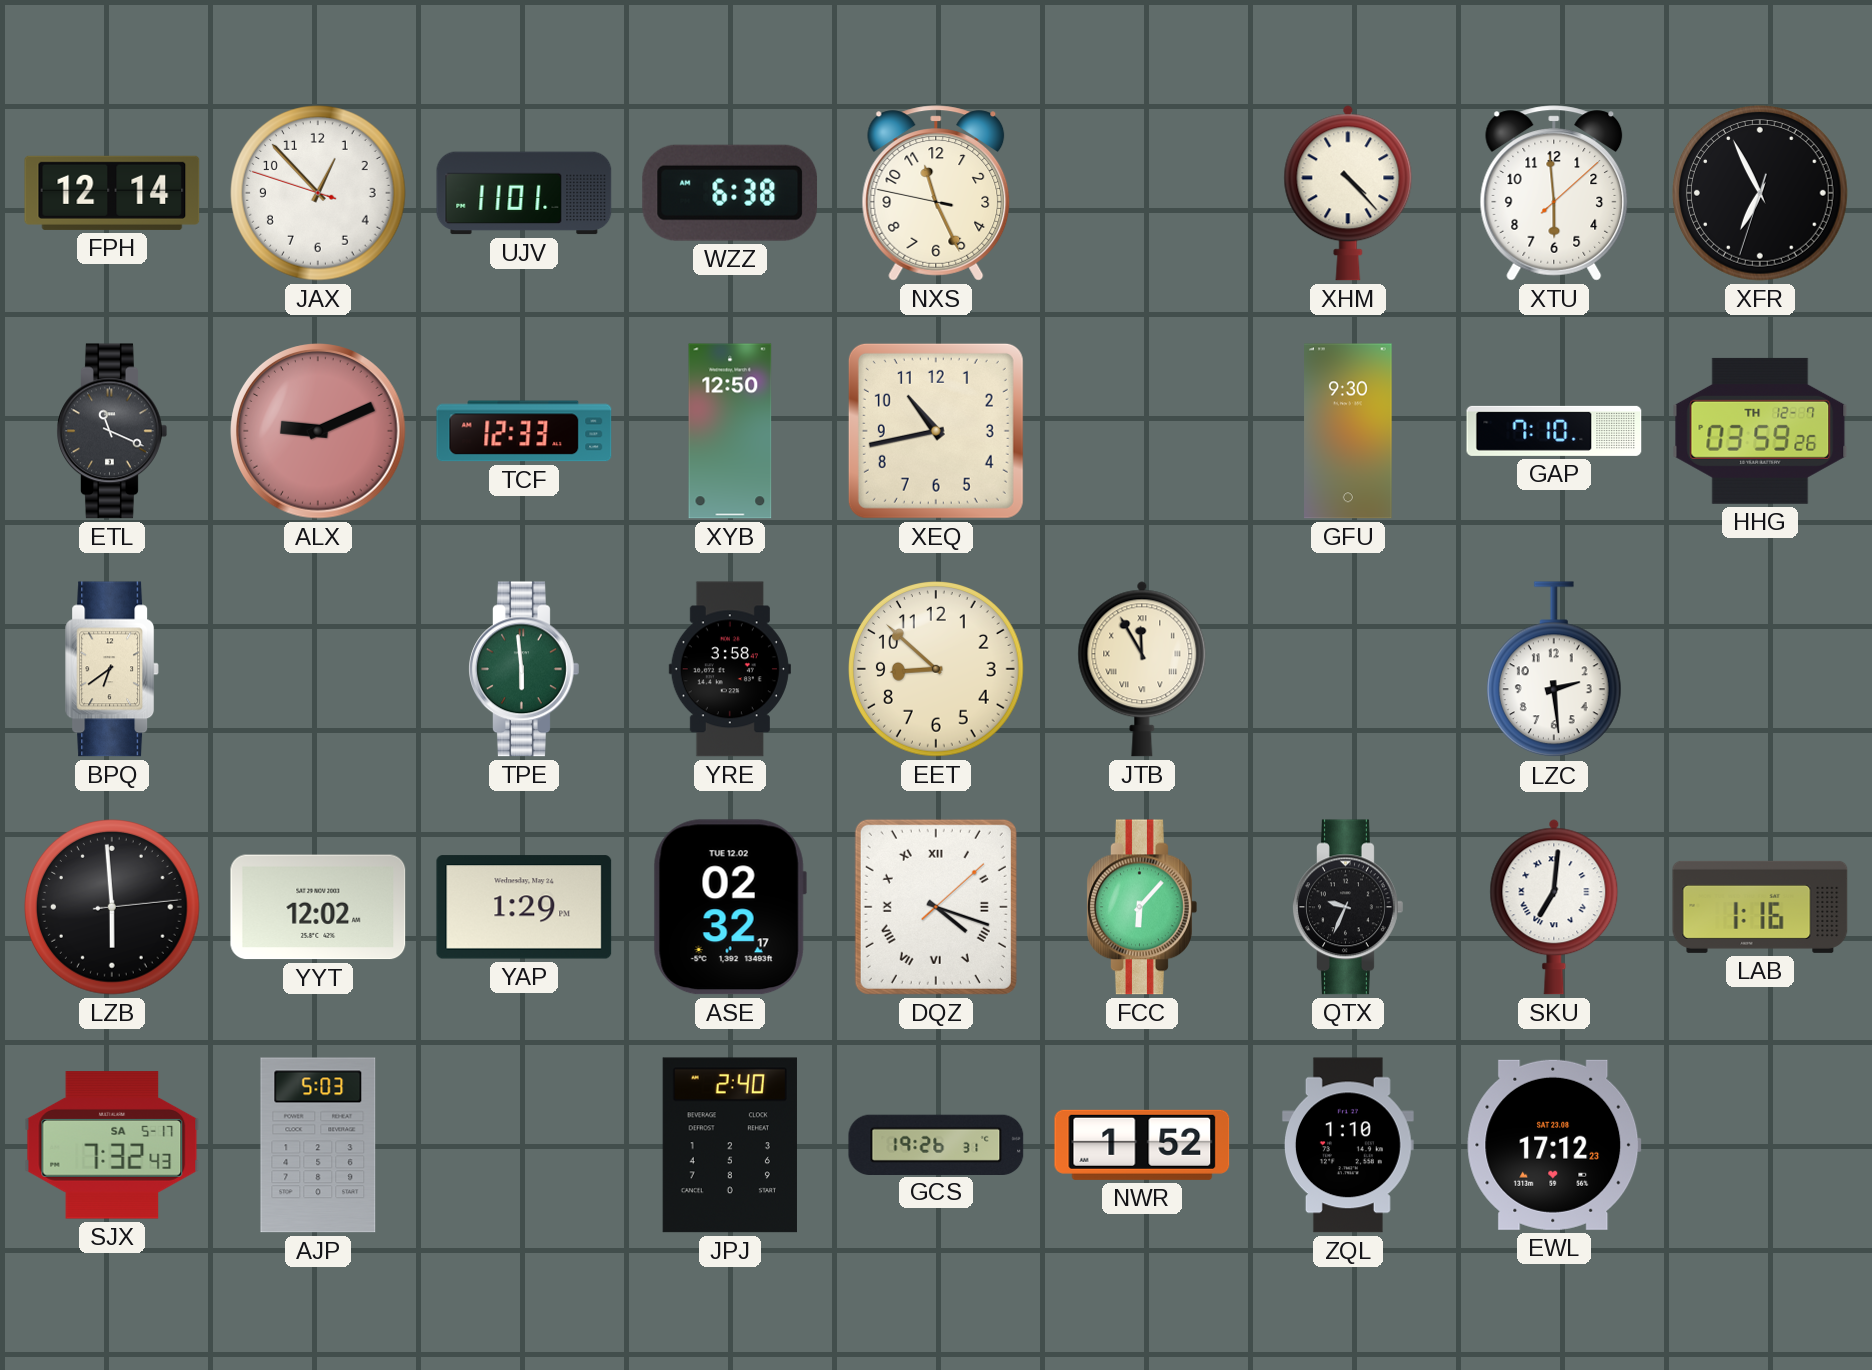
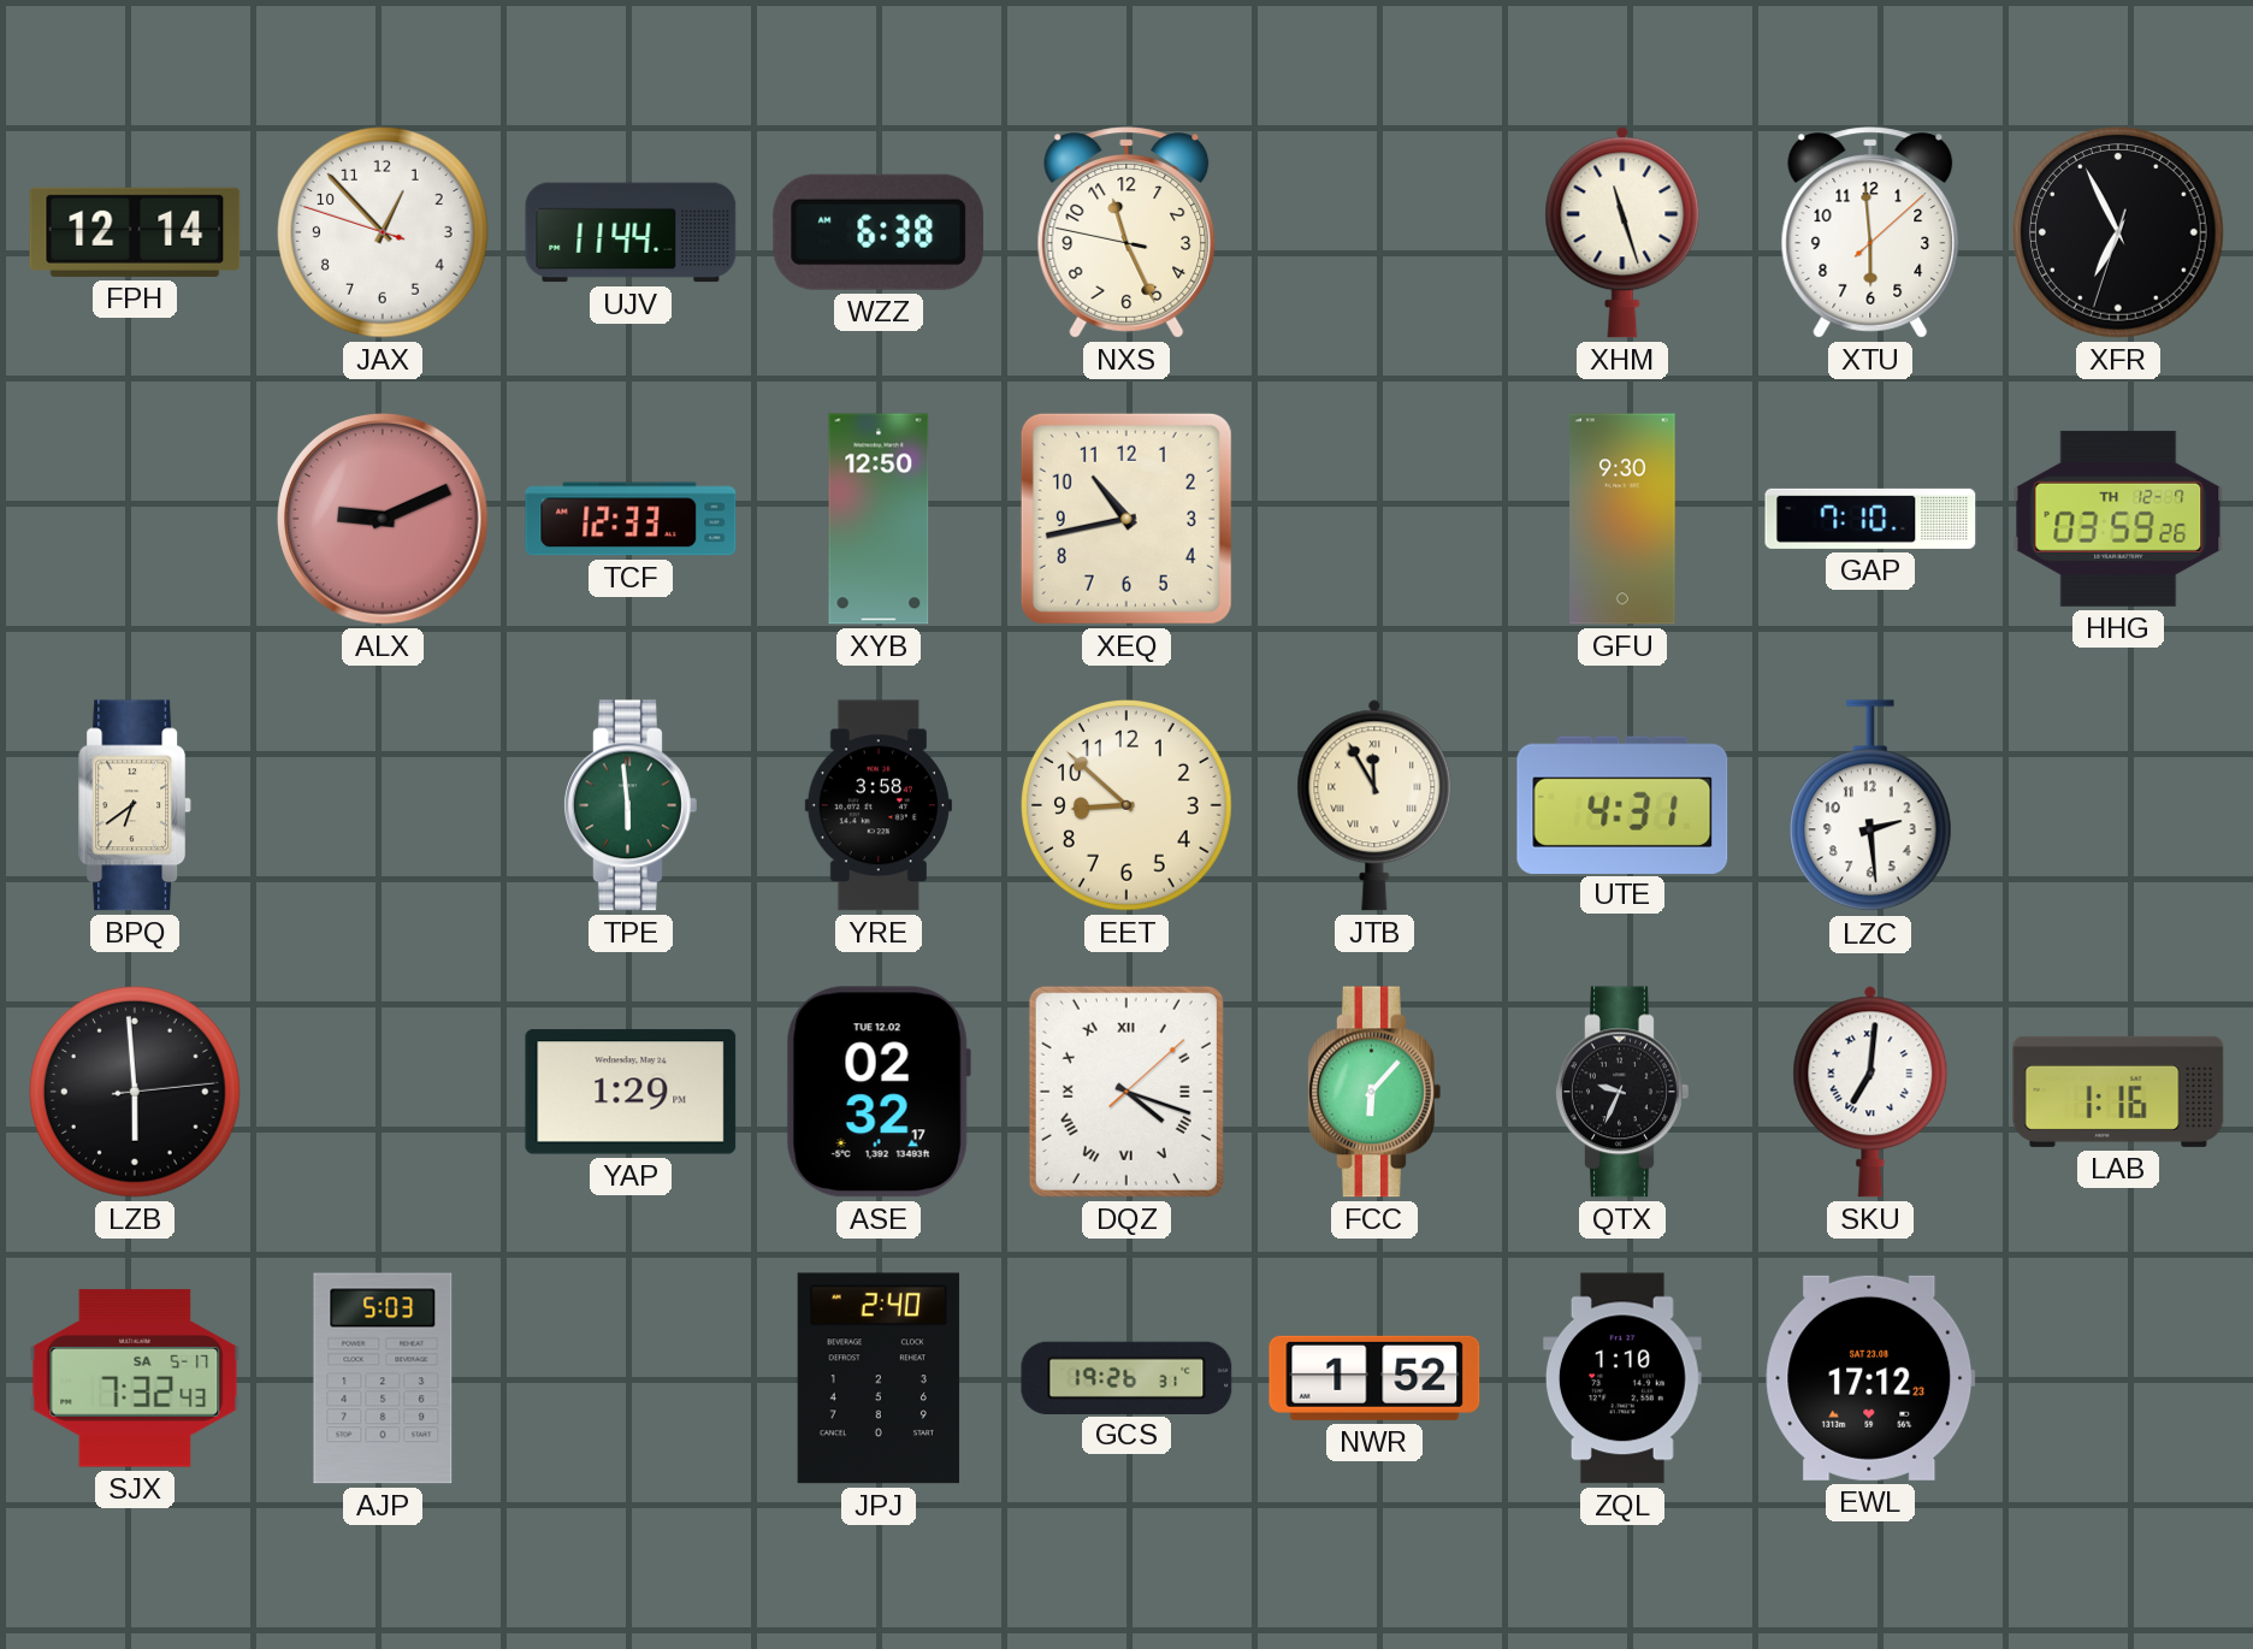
UJV: 11:01 -> 11:44
XHM: 4:23 -> 11:27
ETL: 11:19 -> none
UTE: none -> 4:31
YYT: 12:02 -> none
